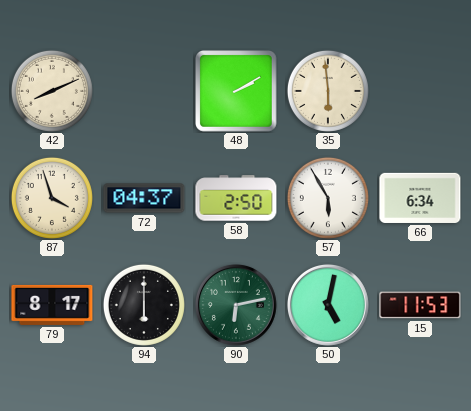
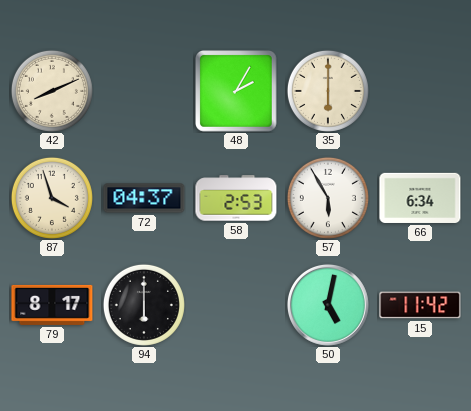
48: 2:10 -> 2:05
35: 5:59 -> 6:00
58: 2:50 -> 2:53
90: 6:13 -> none
15: 11:53 -> 11:42
